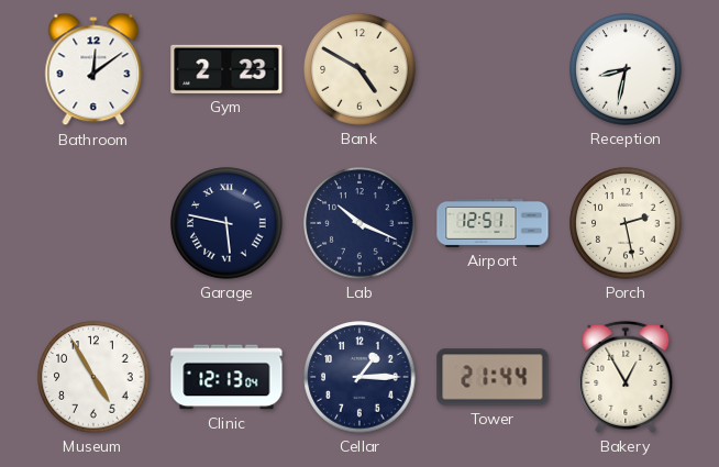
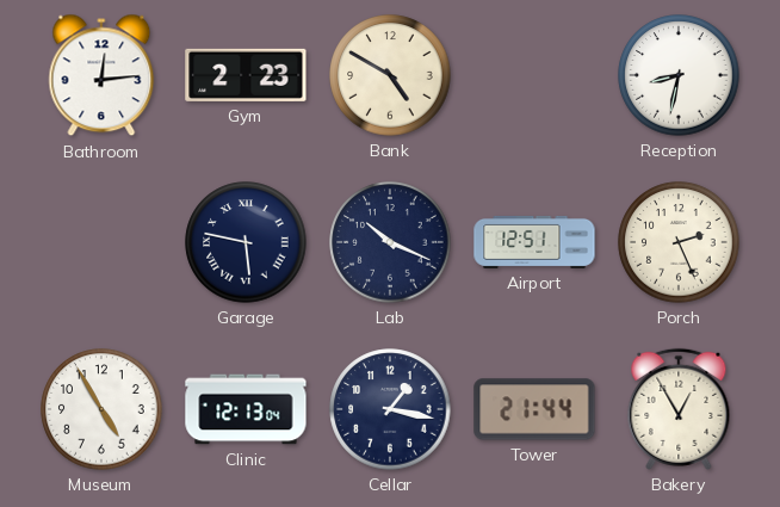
Bathroom: 12:09 -> 12:14
Porch: 2:28 -> 2:26
Cellar: 1:15 -> 1:17
